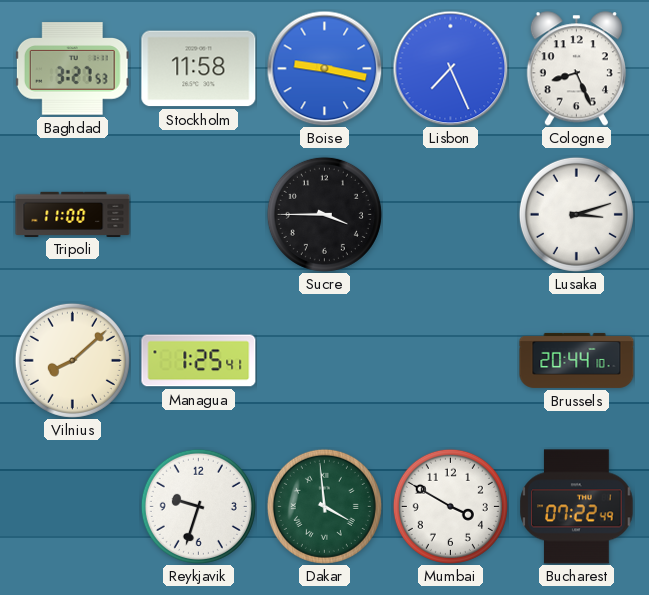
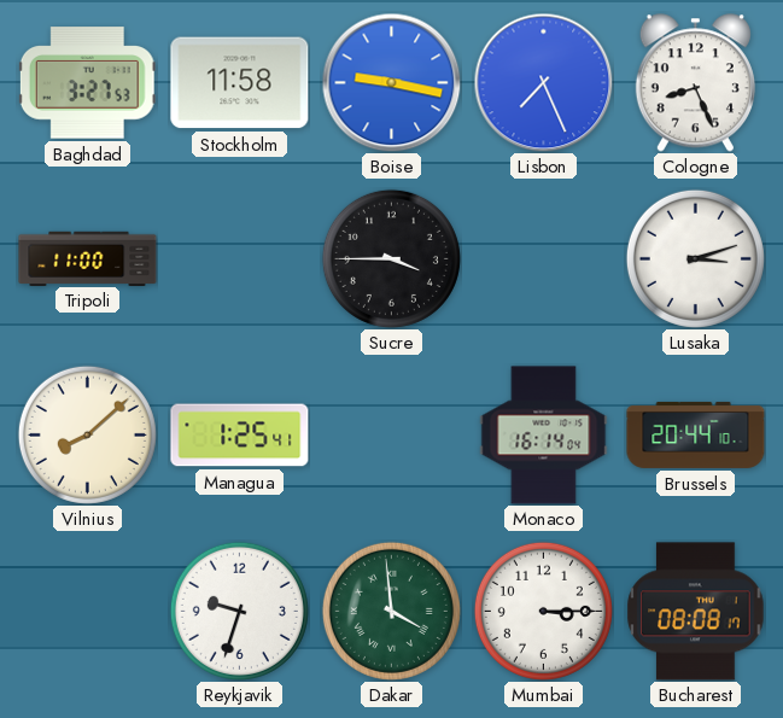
Monaco: none -> 16:14
Mumbai: 3:50 -> 3:15
Bucharest: 07:22 -> 08:08
